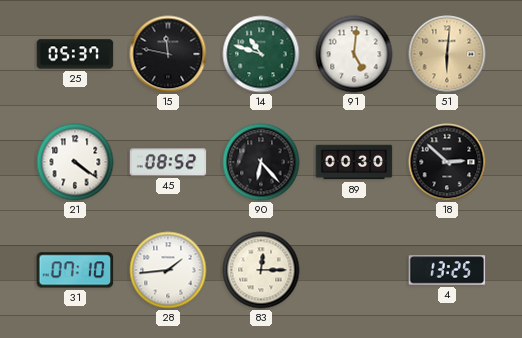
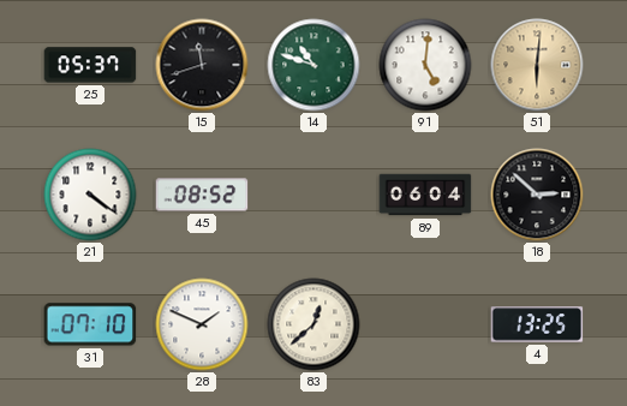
15: 11:47 -> 11:42
90: 6:23 -> none
89: 00:30 -> 06:04
28: 1:44 -> 1:49
83: 12:15 -> 12:38
